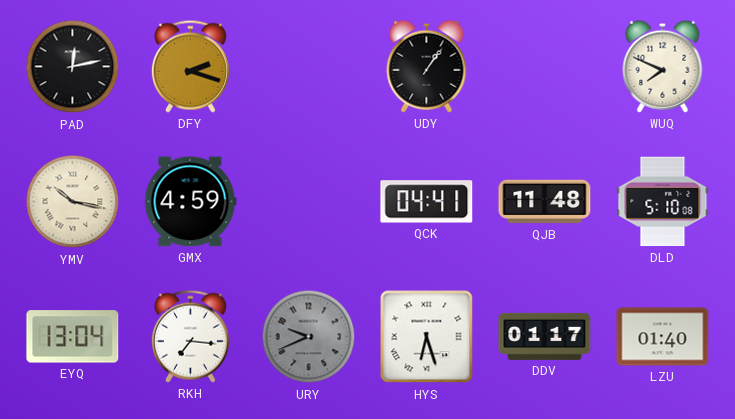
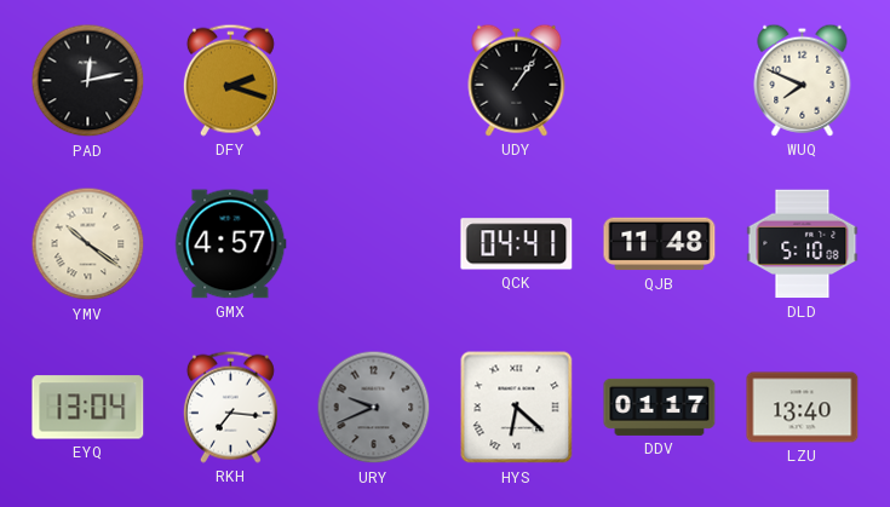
YMV: 10:17 -> 10:21
GMX: 4:59 -> 4:57
HYS: 6:27 -> 6:22
LZU: 01:40 -> 13:40
